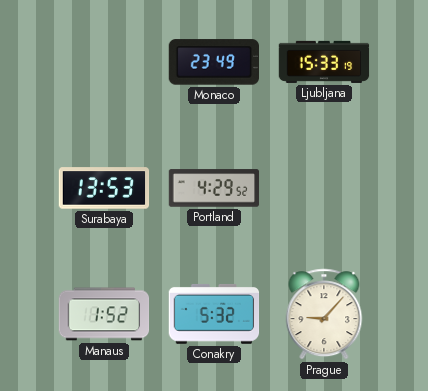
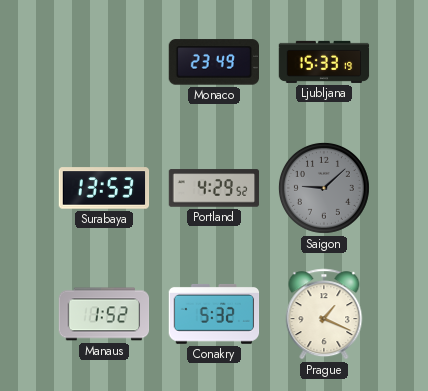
Saigon: none -> 9:08
Prague: 9:07 -> 1:19
